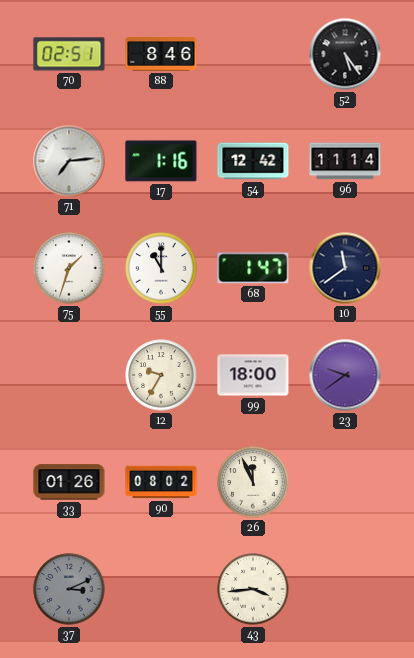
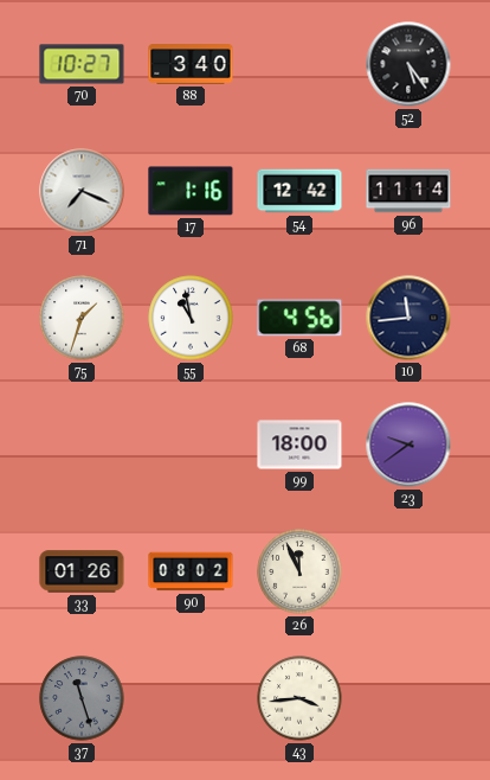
70: 02:51 -> 10:27
88: 8:46 -> 3:40
71: 7:14 -> 7:19
55: 11:00 -> 10:58
68: 1:47 -> 4:56
10: 11:39 -> 11:44
12: 9:35 -> none
37: 3:11 -> 11:27
